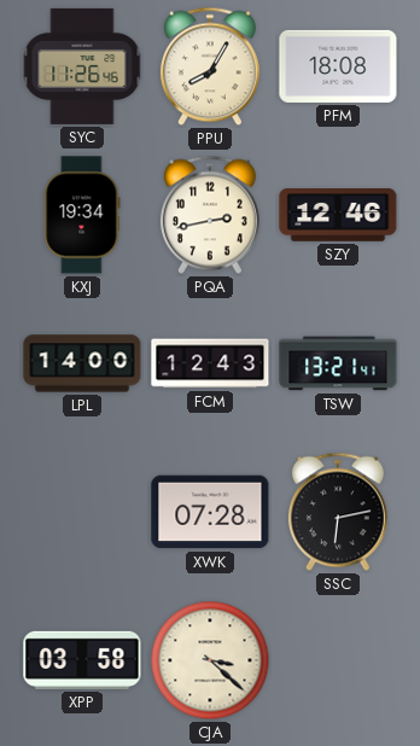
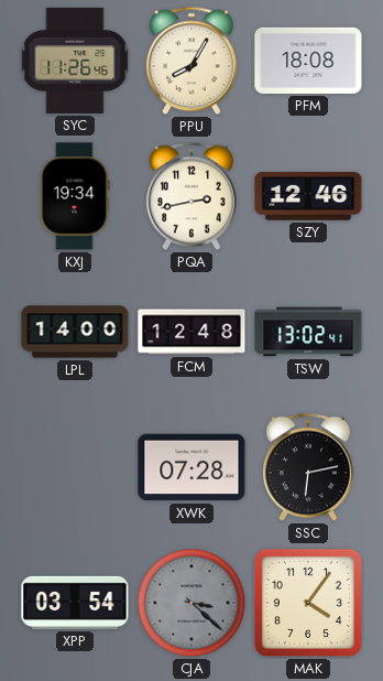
FCM: 12:43 -> 12:48
TSW: 13:21 -> 13:02
XPP: 03:58 -> 03:54
CJA dial: cream -> grey
MAK: none -> 4:06
